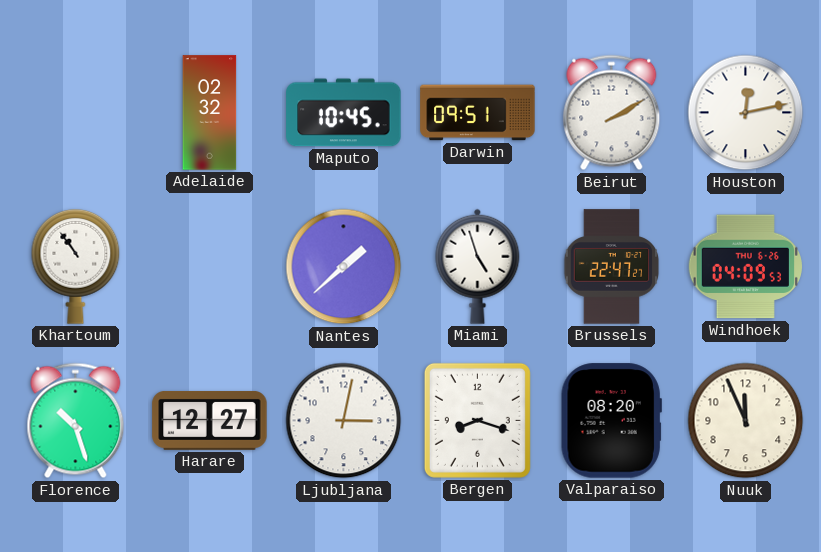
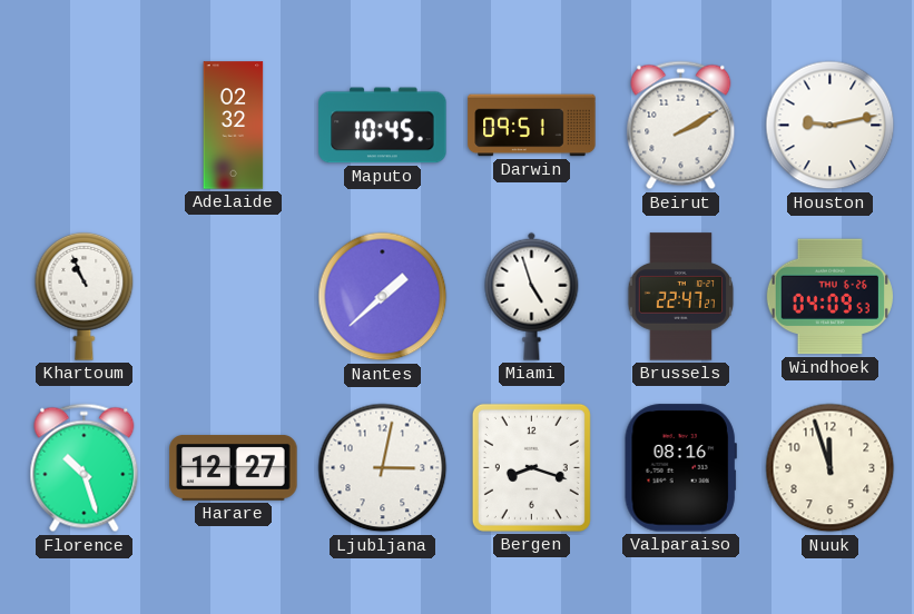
Houston: 12:13 -> 9:13
Khartoum: 10:54 -> 10:56
Valparaiso: 08:20 -> 08:16
Nuuk: 11:56 -> 11:57
